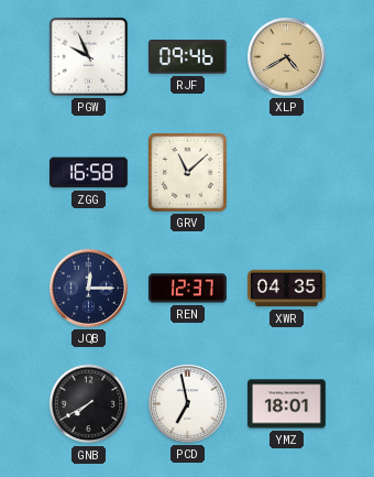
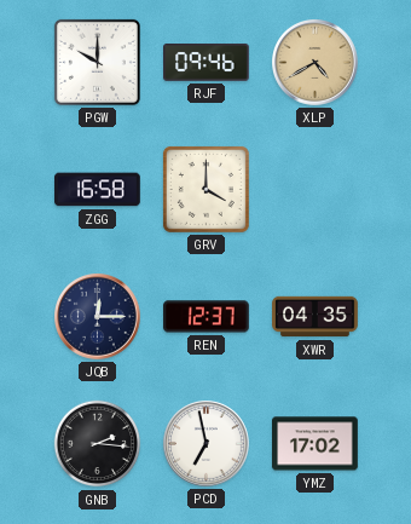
PGW: 9:56 -> 10:00
GRV: 11:08 -> 4:00
GNB: 7:40 -> 2:16
YMZ: 18:01 -> 17:02
